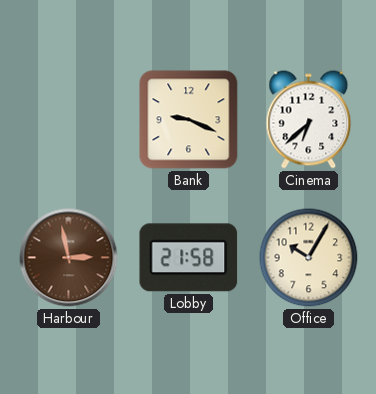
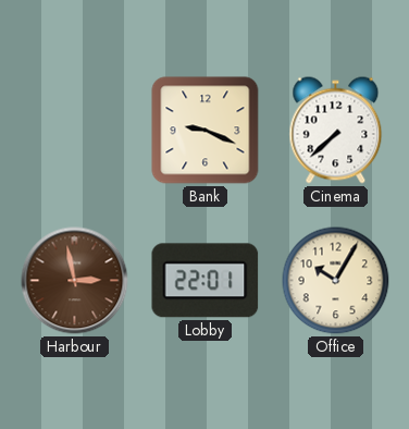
Cinema: 6:38 -> 7:38
Lobby: 21:58 -> 22:01
